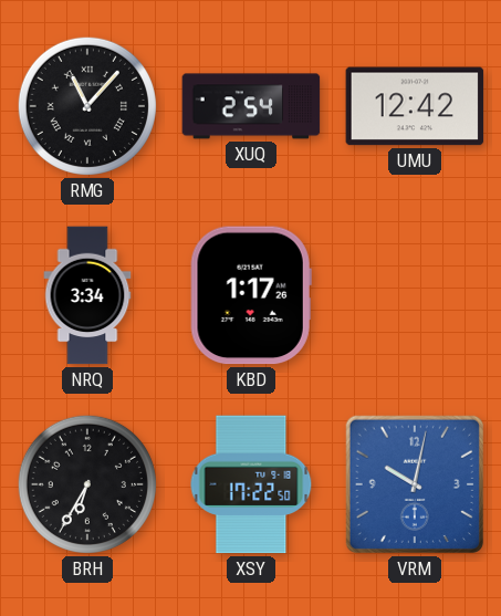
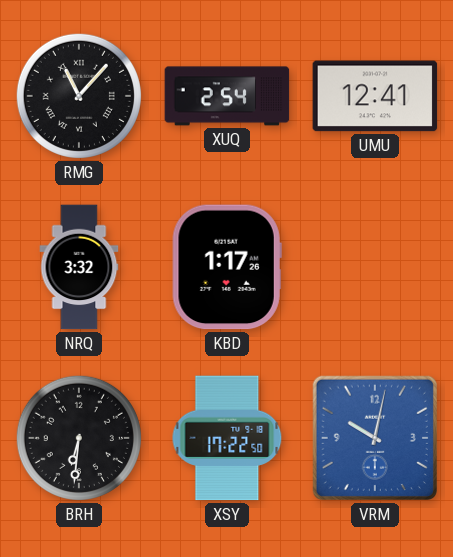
UMU: 12:42 -> 12:41
NRQ: 3:34 -> 3:32
BRH: 6:35 -> 6:31
